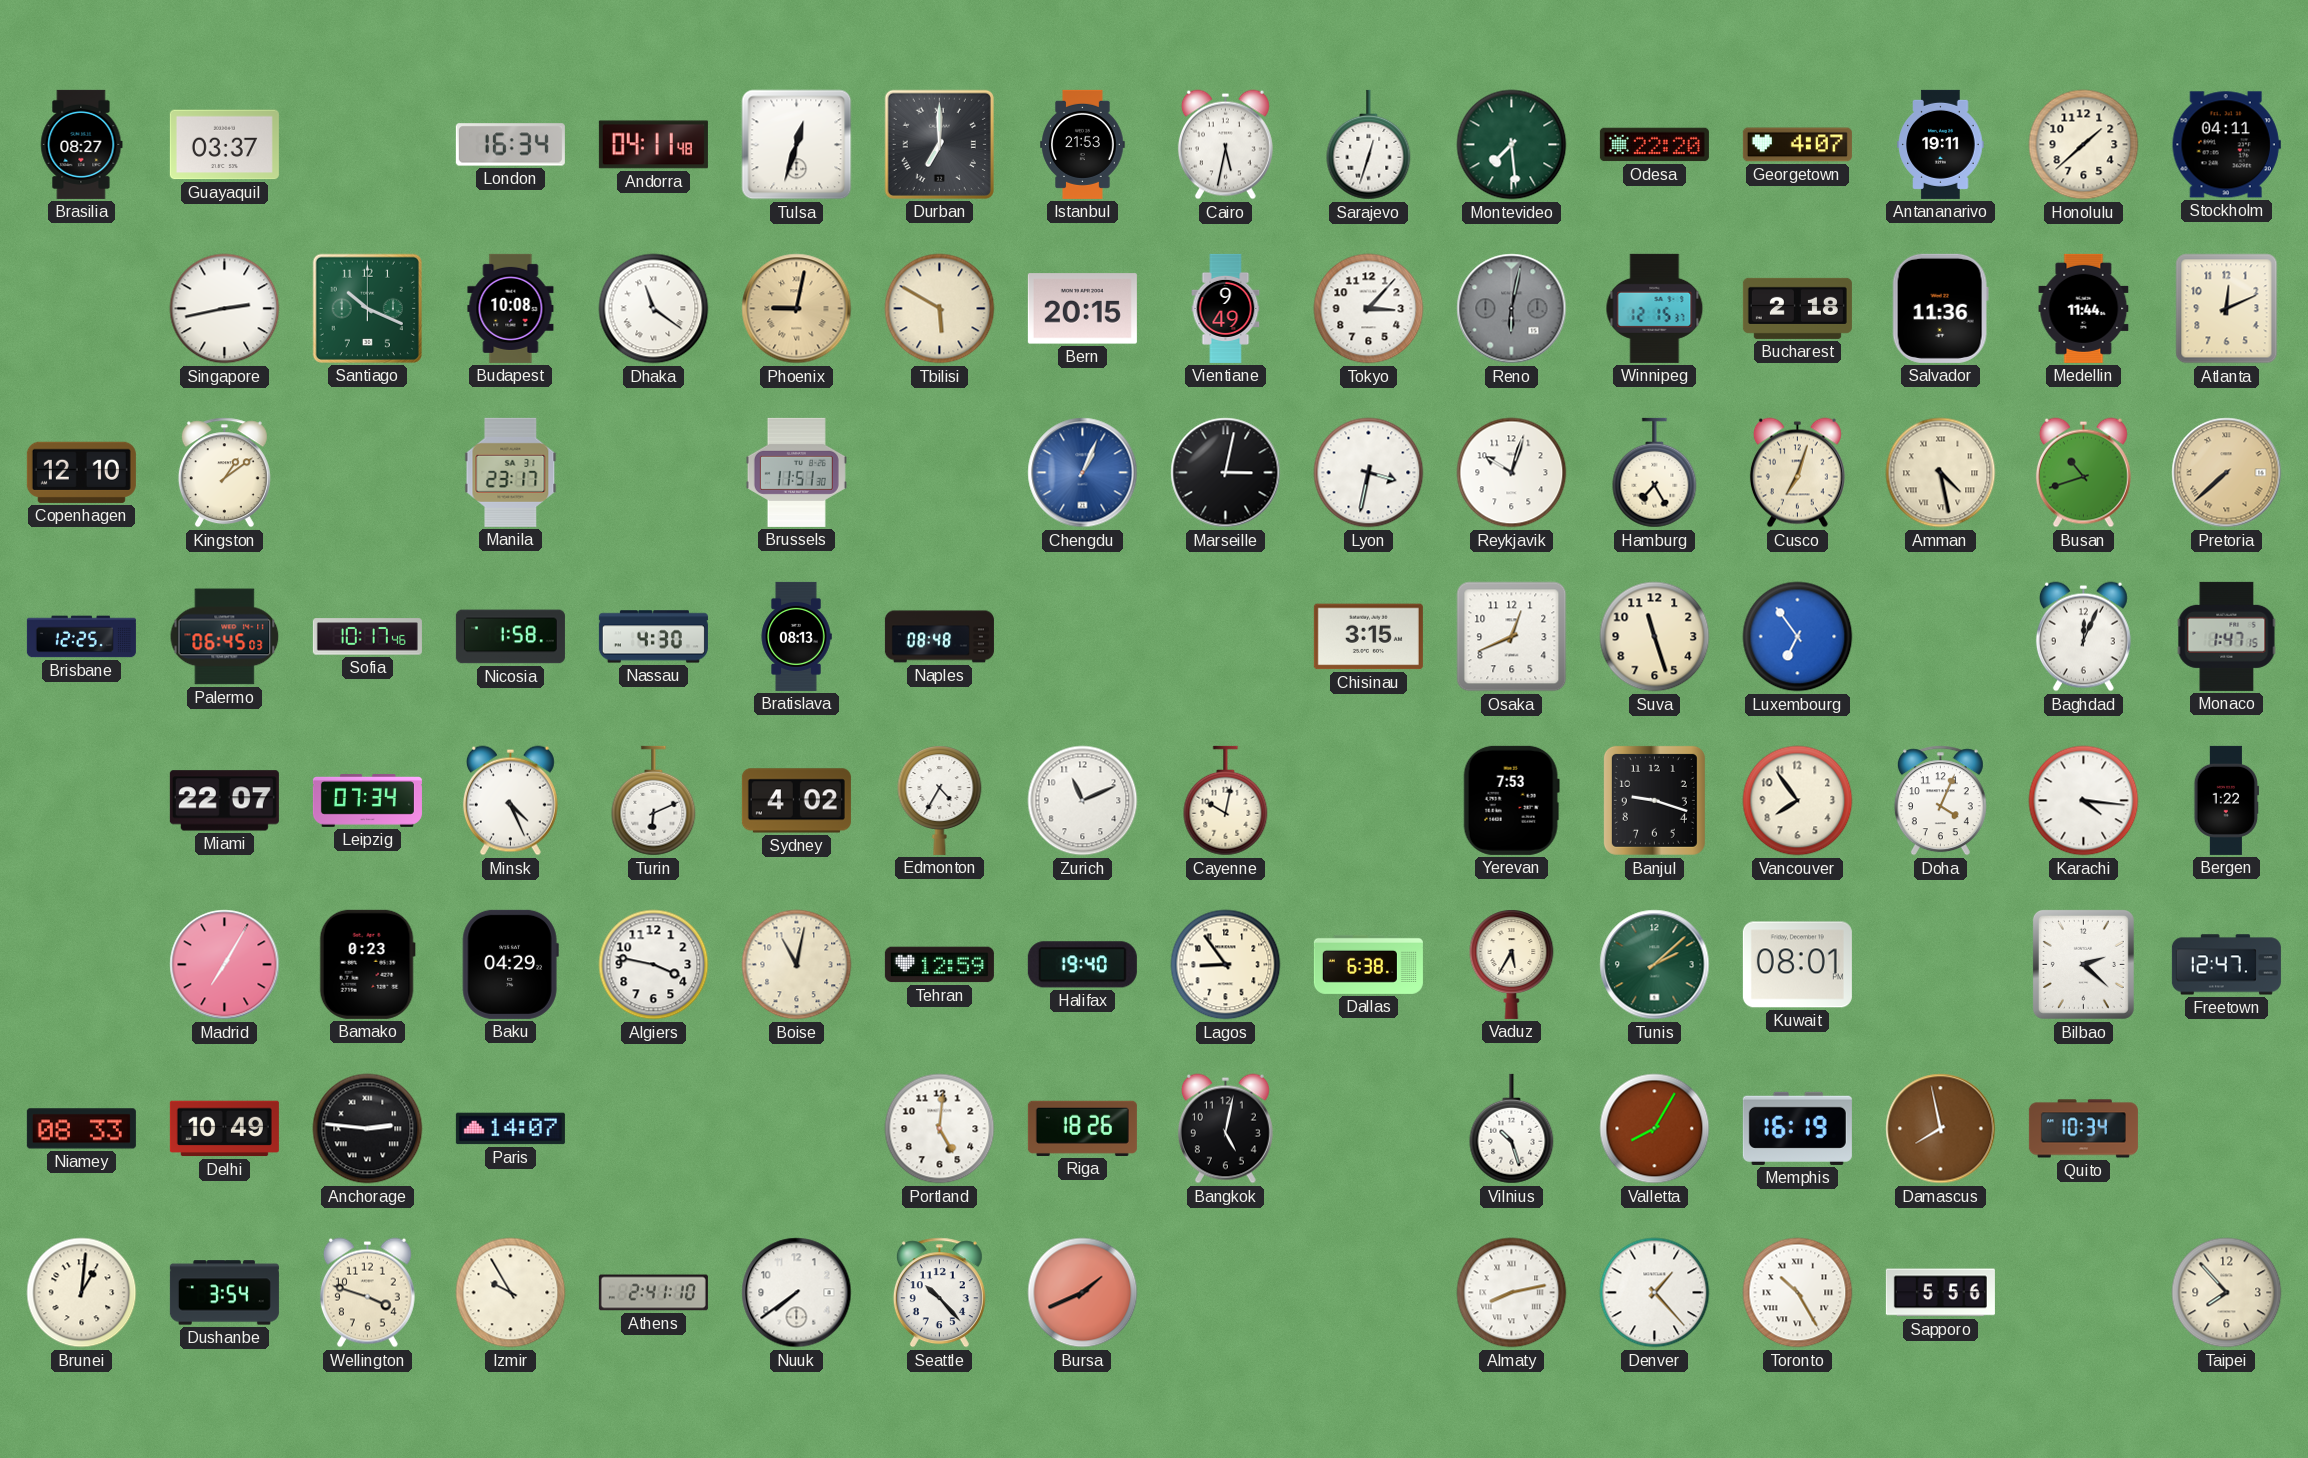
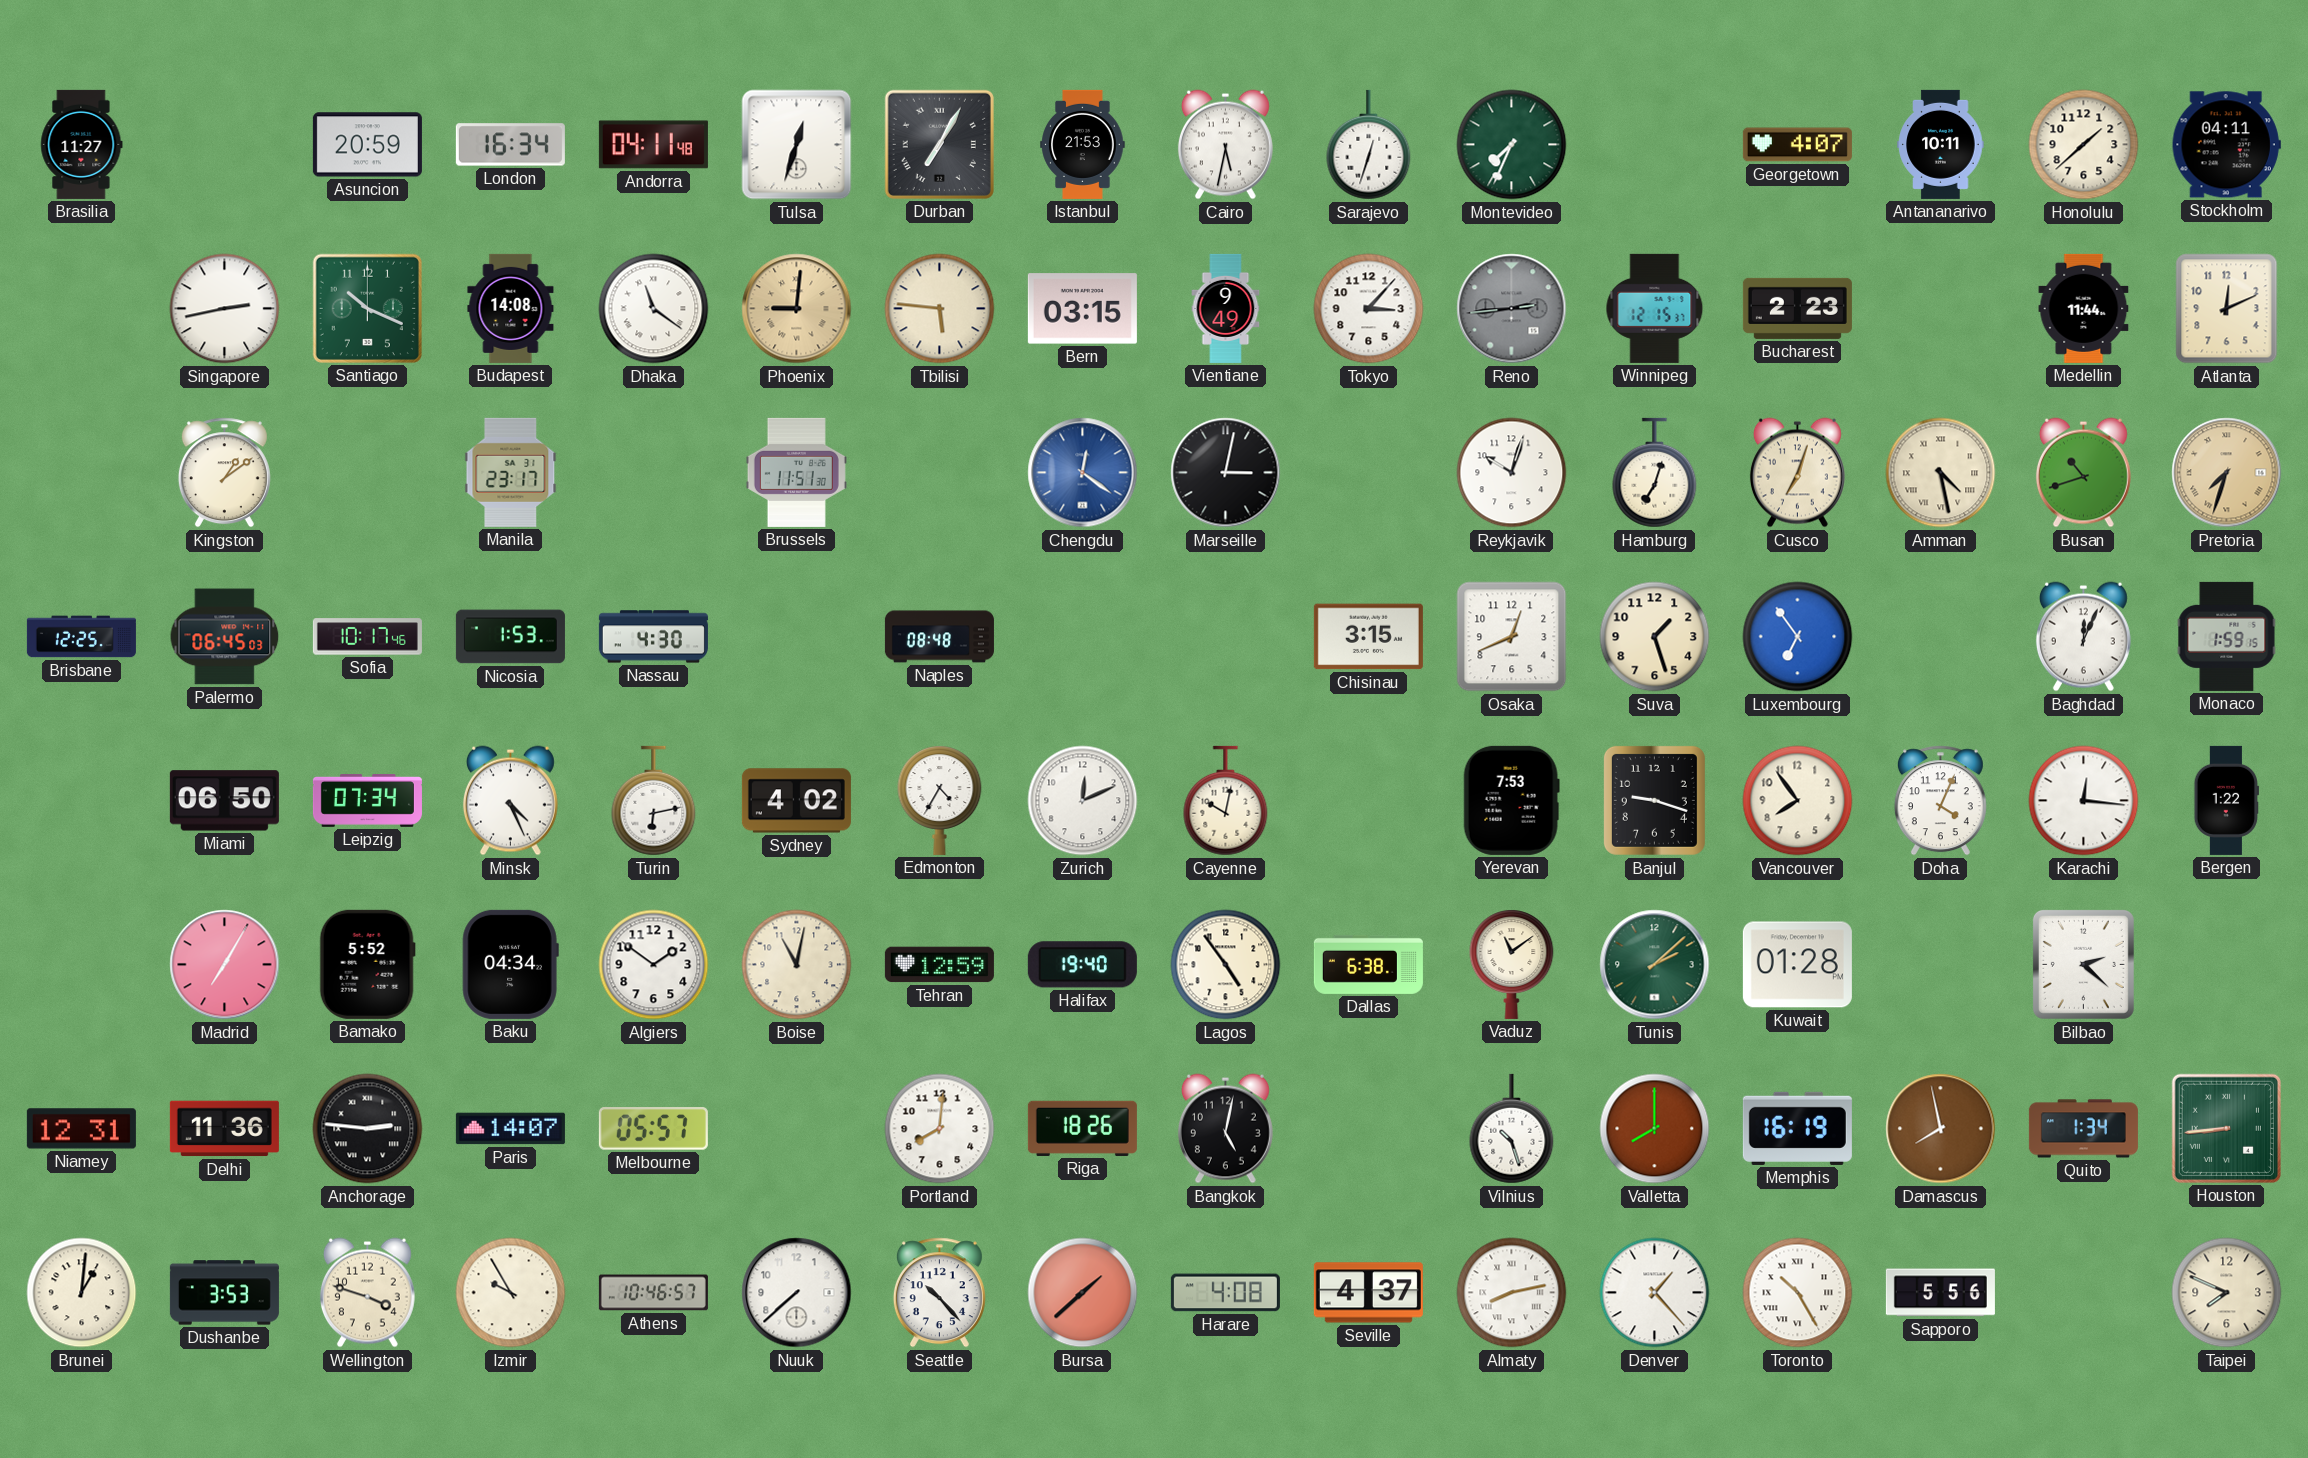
Brasilia: 08:27 -> 11:27
Guayaquil: 03:37 -> none
Asuncion: none -> 20:59
Durban: 7:00 -> 7:05
Montevideo: 7:29 -> 7:34
Odesa: 22:20 -> none
Antananarivo: 19:11 -> 10:11
Budapest: 10:08 -> 14:08
Phoenix: 9:02 -> 9:01
Tbilisi: 5:50 -> 5:46
Bern: 20:15 -> 03:15
Reno: 6:02 -> 2:44
Bucharest: 2:18 -> 2:23
Salvador: 11:36 -> none
Copenhagen: 12:10 -> none
Chengdu: 1:04 -> 12:21
Lyon: 3:32 -> none
Hamburg: 7:25 -> 7:03
Pretoria: 7:38 -> 7:33
Nicosia: 1:58 -> 1:53
Bratislava: 08:13 -> none
Suva: 11:27 -> 1:27
Monaco: 1:47 -> 1:59
Miami: 22:07 -> 06:50
Turin: 6:11 -> 6:13
Zurich: 11:11 -> 12:11
Karachi: 4:16 -> 12:16
Bamako: 0:23 -> 5:52
Baku: 04:29 -> 04:34
Algiers: 3:47 -> 1:51
Lagos: 8:54 -> 4:54
Vaduz: 5:35 -> 11:09
Kuwait: 08:01 -> 01:28
Freetown: 12:47 -> none
Niamey: 08:33 -> 12:31
Delhi: 10:49 -> 11:36
Melbourne: none -> 05:57
Portland: 5:01 -> 8:01
Valletta: 8:05 -> 8:00
Quito: 10:34 -> 1:34
Houston: none -> 8:44
Dushanbe: 3:54 -> 3:53
Athens: 2:41 -> 10:46
Nuuk: 7:39 -> 7:38
Bursa: 1:41 -> 1:38
Harare: none -> 4:08
Seville: none -> 4:37
Taipei: 7:53 -> 7:49
